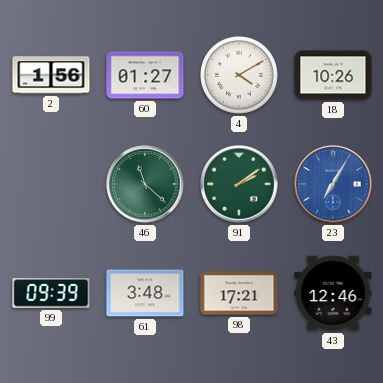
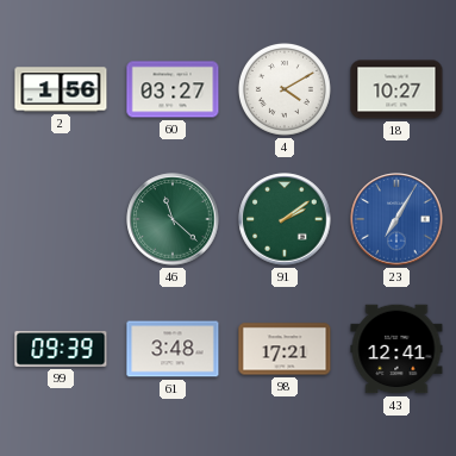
60: 01:27 -> 03:27
18: 10:26 -> 10:27
43: 12:46 -> 12:41
